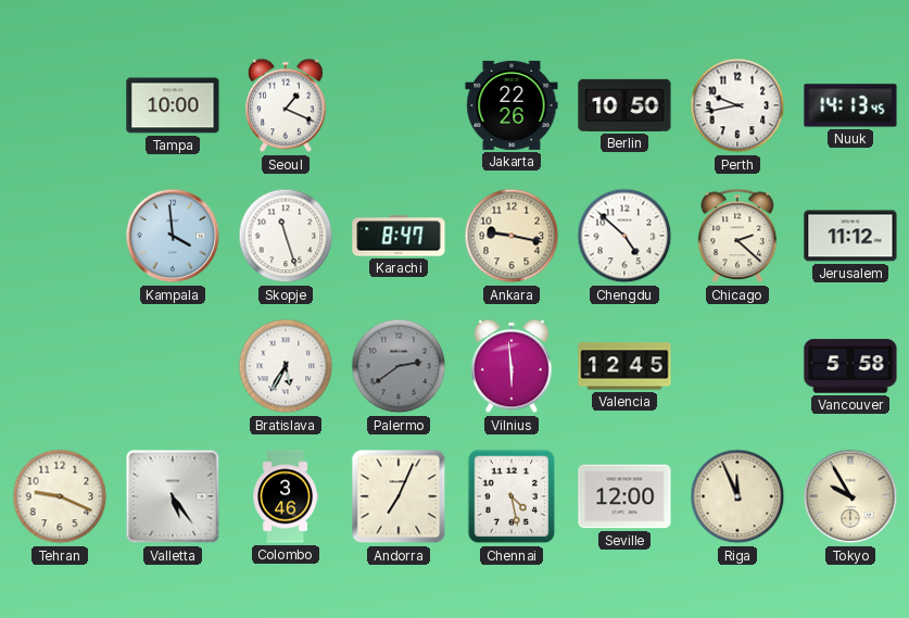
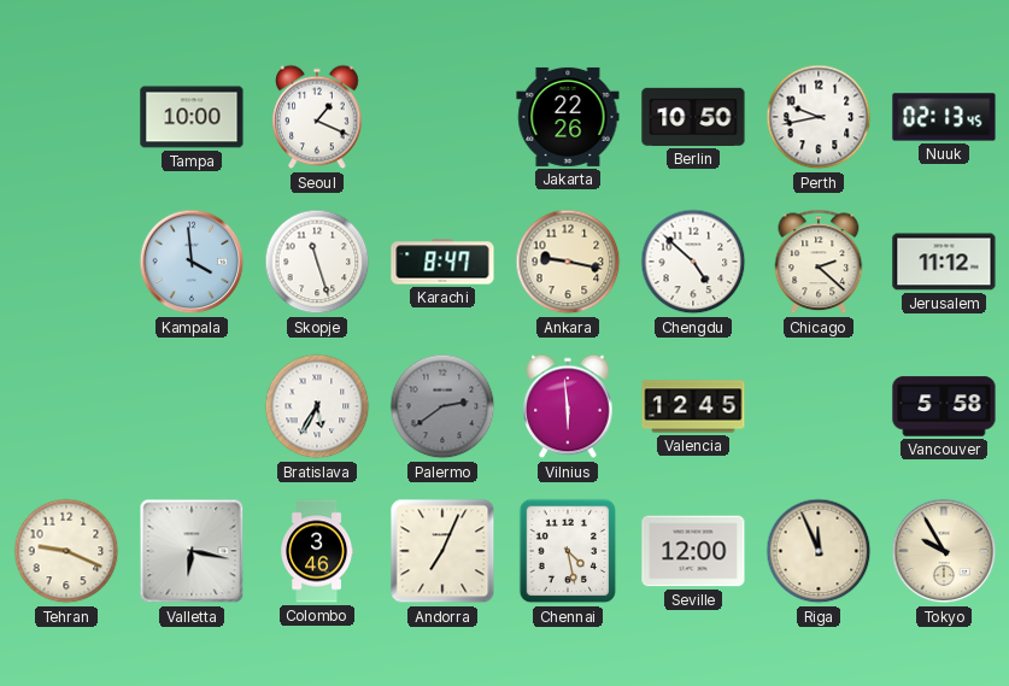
Nuuk: 14:13 -> 02:13
Valletta: 5:24 -> 6:17
